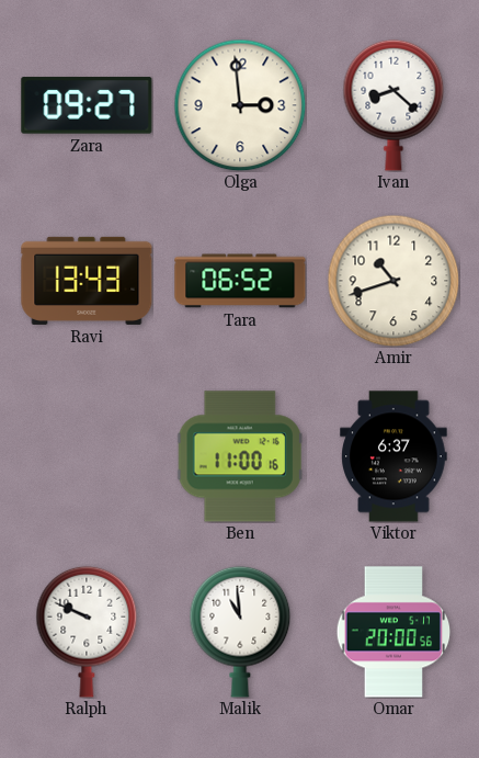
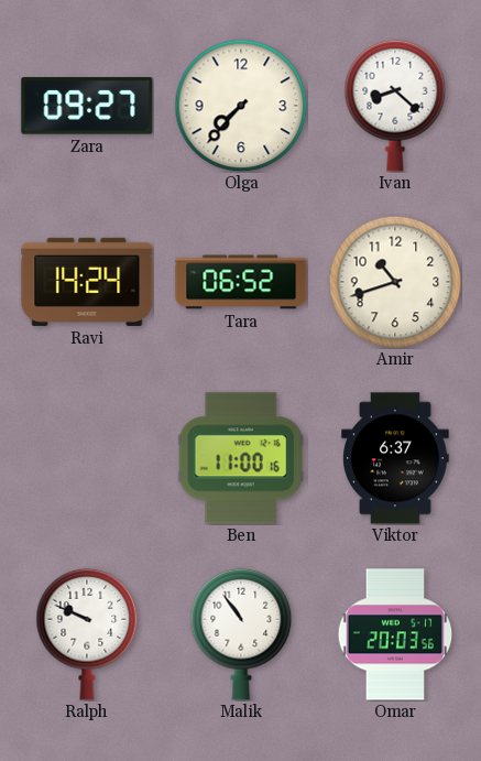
Olga: 2:59 -> 7:37
Ravi: 13:43 -> 14:24
Malik: 10:59 -> 10:54
Omar: 20:00 -> 20:03
